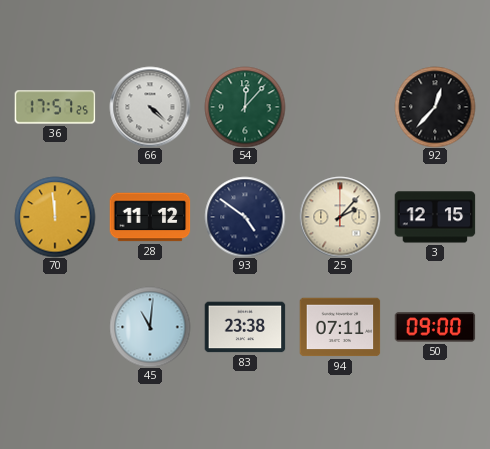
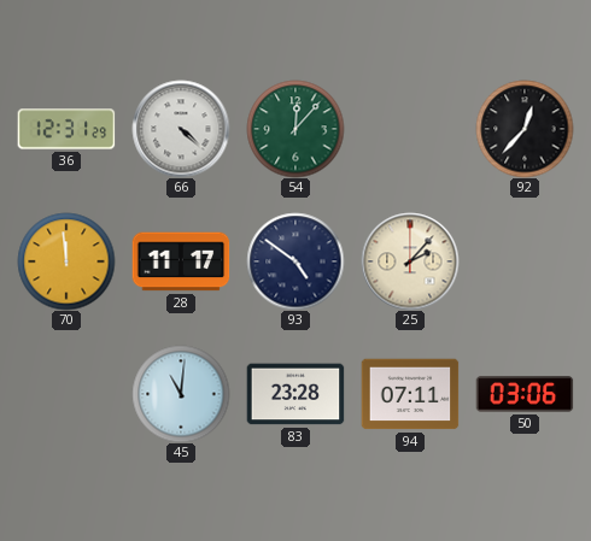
36: 17:57 -> 12:31
28: 11:12 -> 11:17
3: 12:15 -> none
83: 23:38 -> 23:28
50: 09:00 -> 03:06
